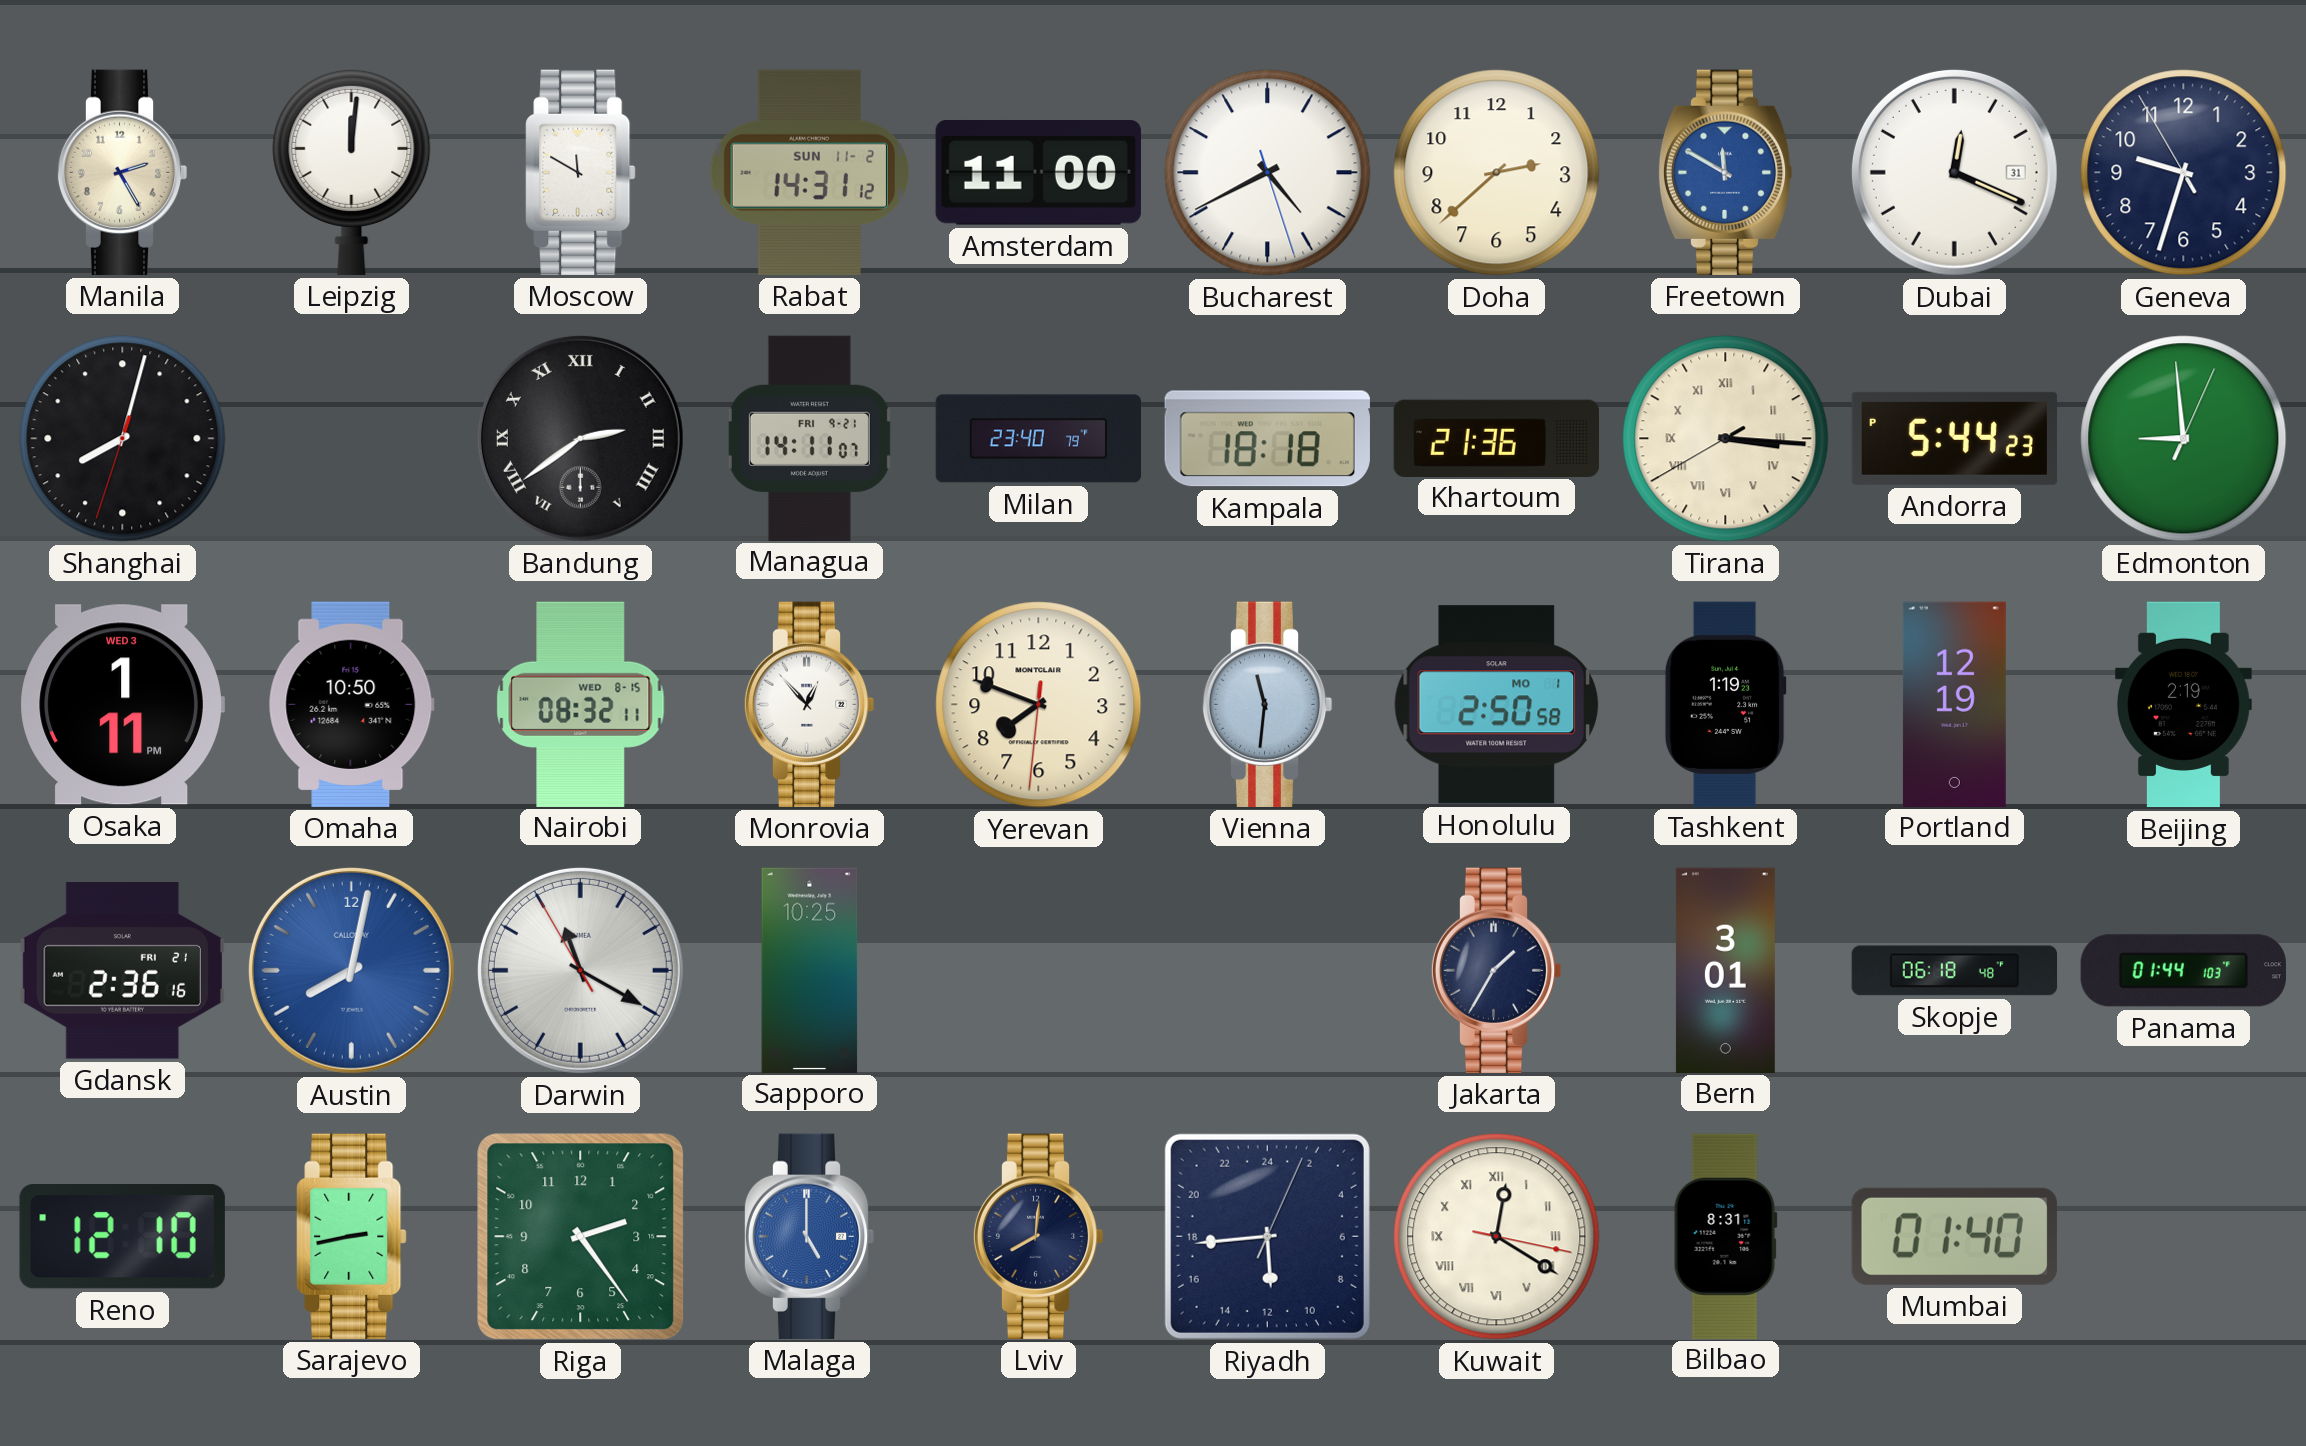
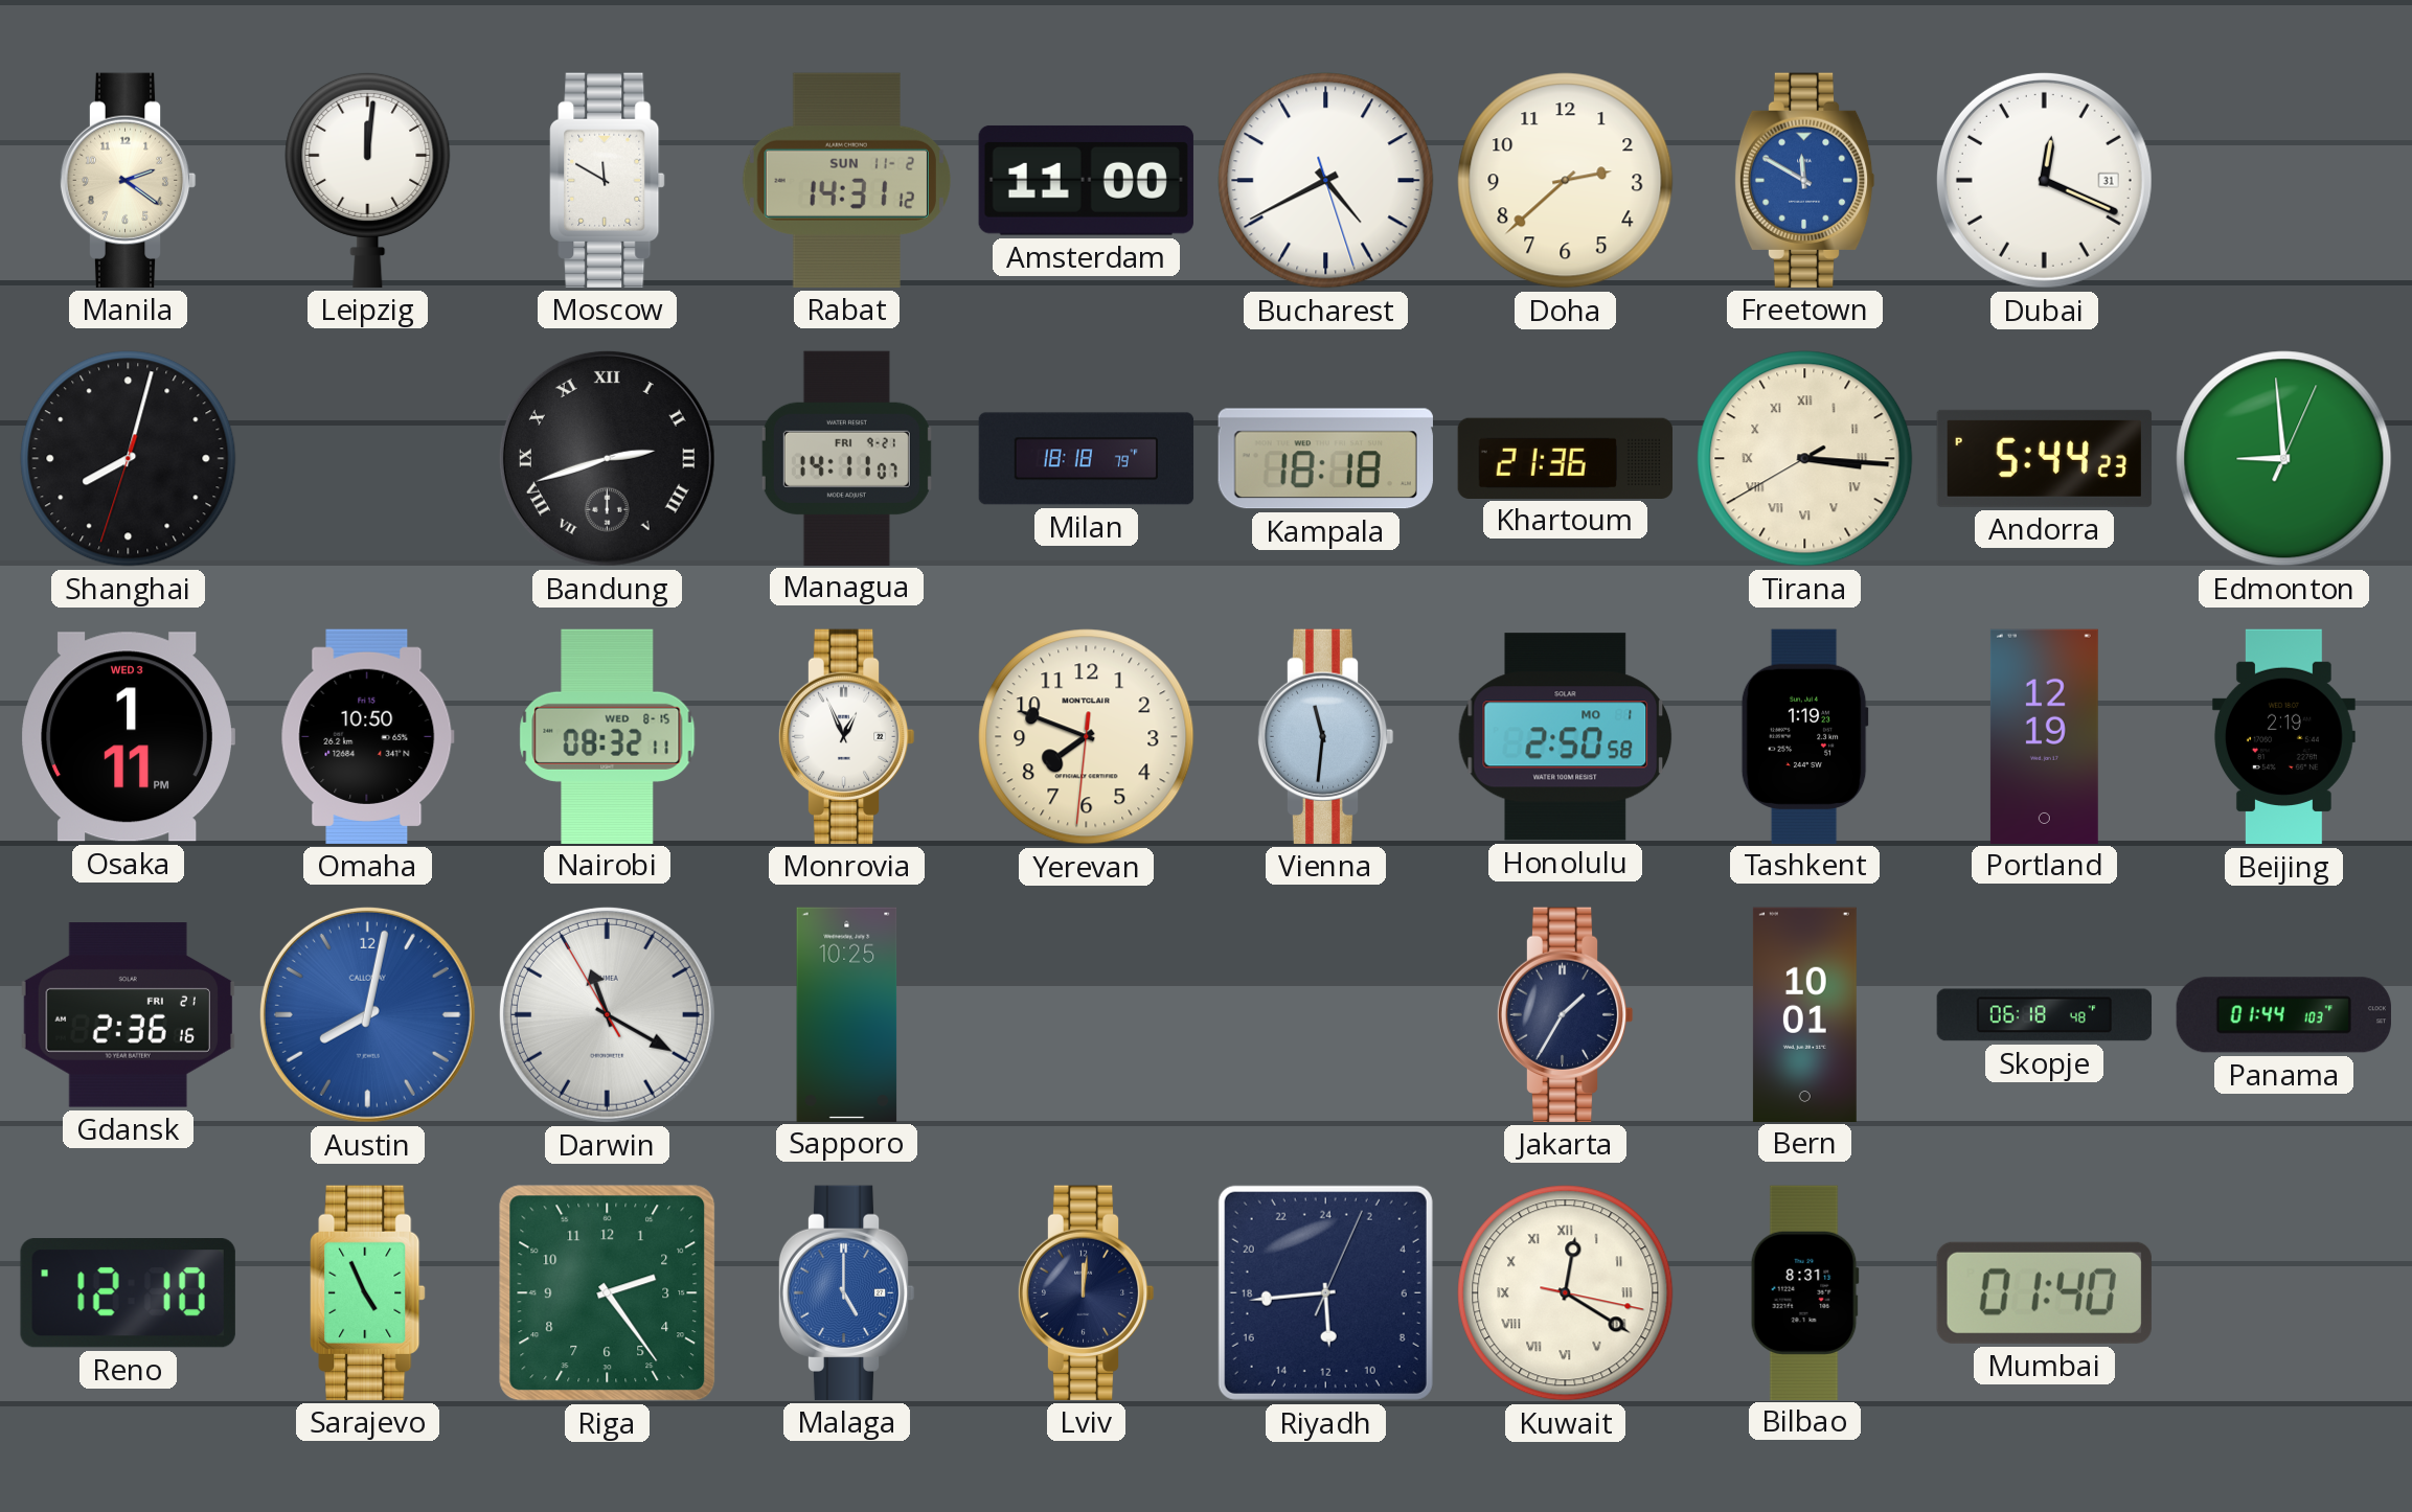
Manila: 2:25 -> 2:21
Geneva: 9:32 -> none
Bandung: 2:39 -> 2:42
Milan: 23:40 -> 18:18
Monrovia: 12:53 -> 12:56
Bern: 3:01 -> 10:01
Sarajevo: 2:43 -> 4:56
Lviv: 8:01 -> 12:01
